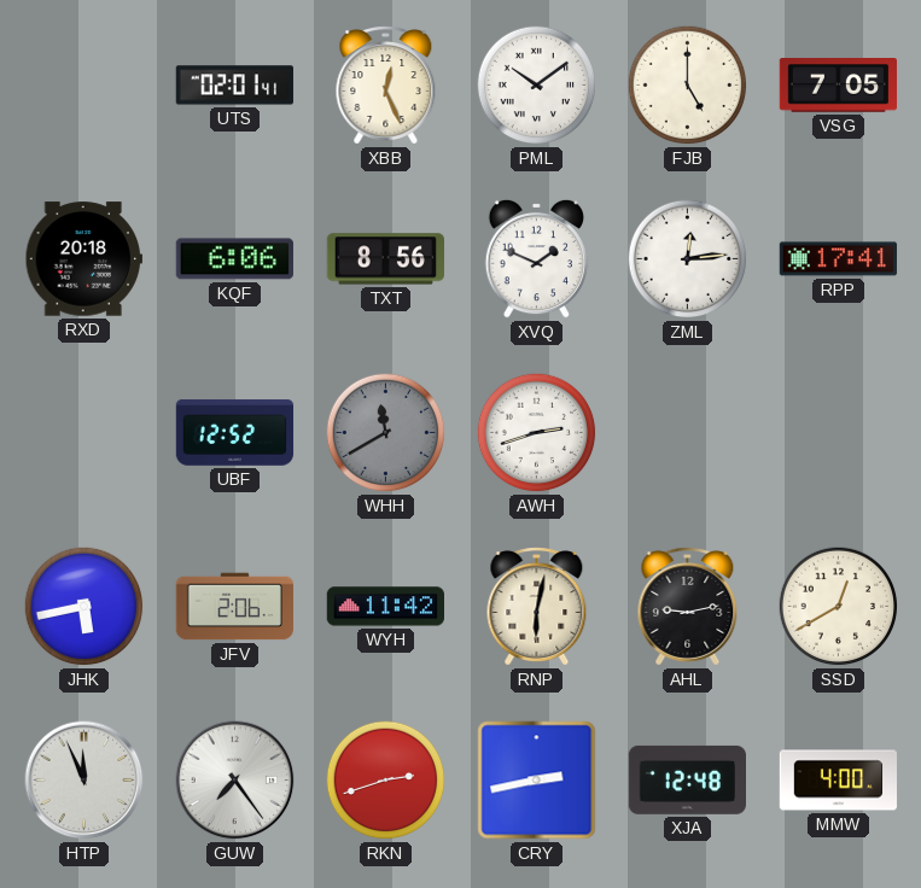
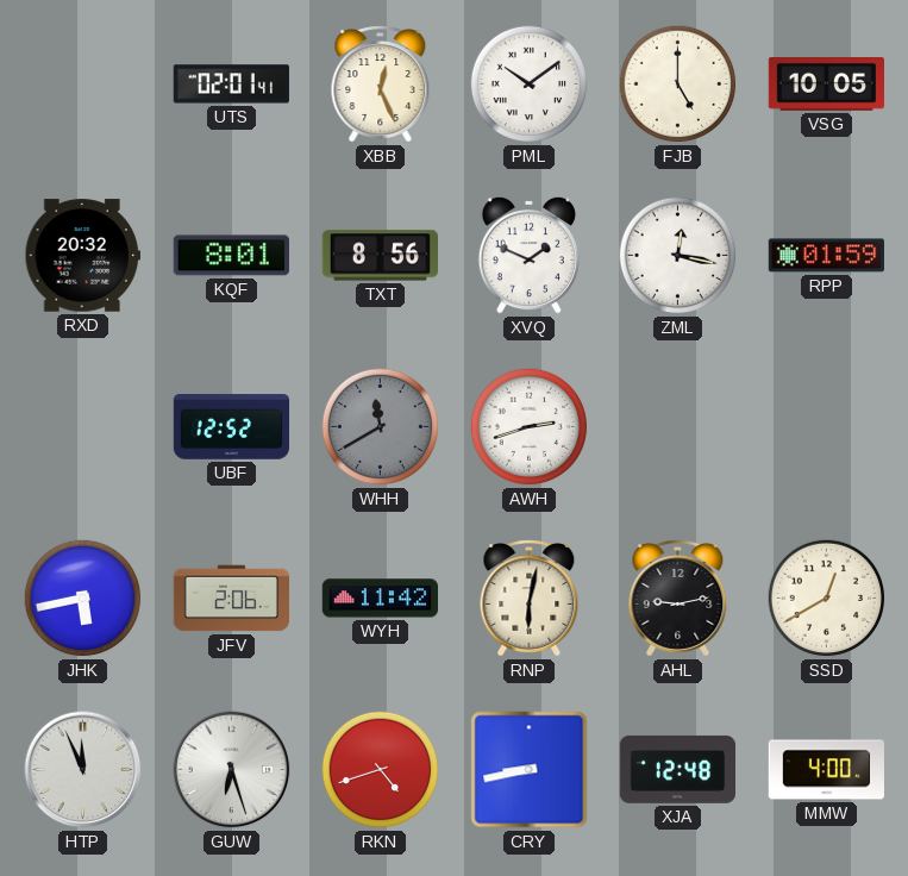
VSG: 7:05 -> 10:05
RXD: 20:18 -> 20:32
KQF: 6:06 -> 8:01
ZML: 12:14 -> 12:17
RPP: 17:41 -> 01:59
GUW: 7:24 -> 6:27
RKN: 2:42 -> 4:42
CRY: 2:43 -> 8:43
